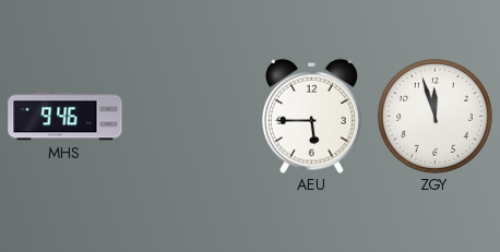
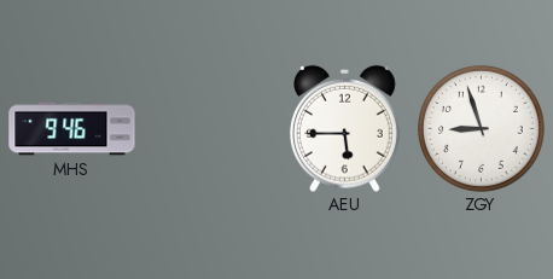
ZGY: 11:57 -> 8:57
